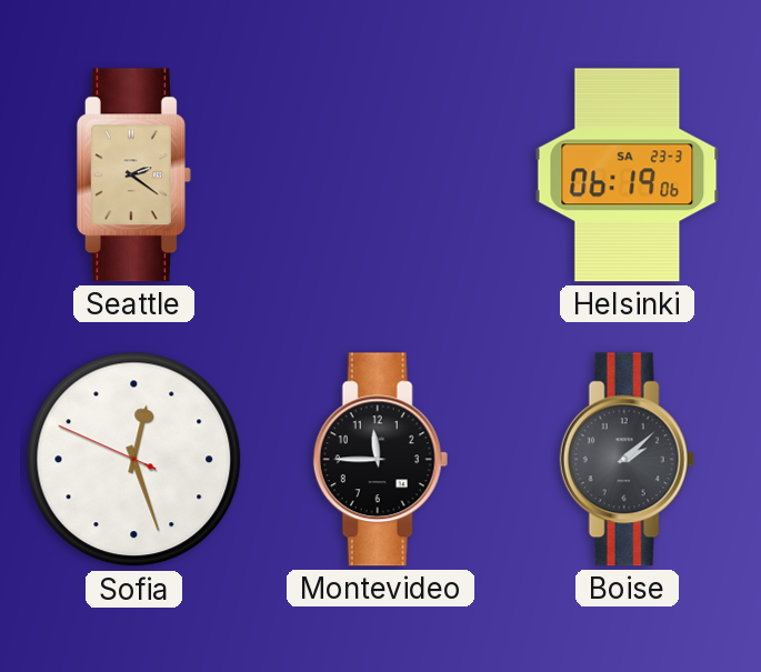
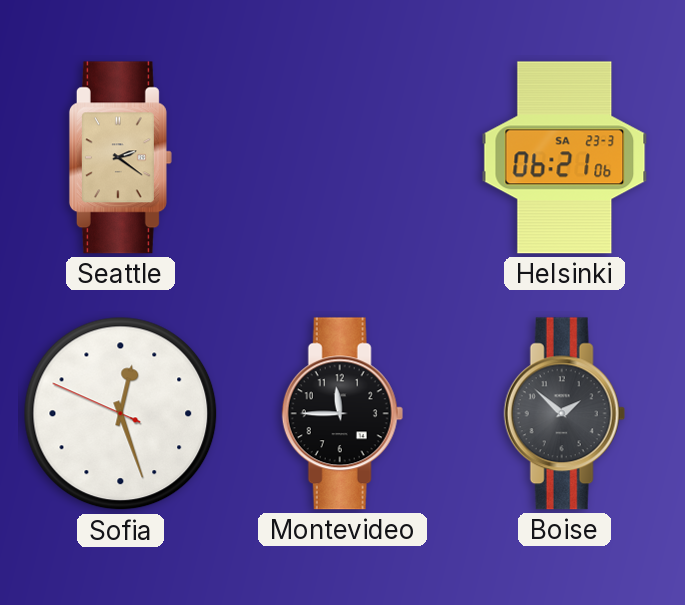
Helsinki: 06:19 -> 06:21
Boise: 2:08 -> 1:52
